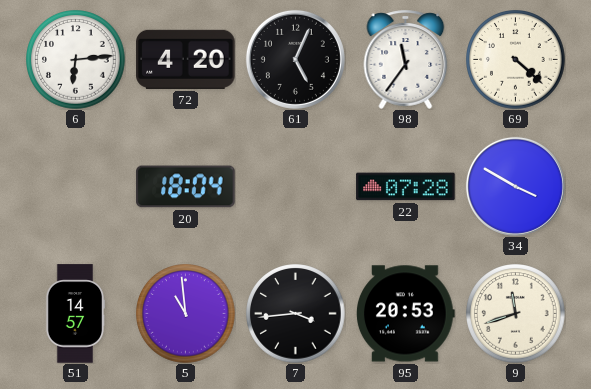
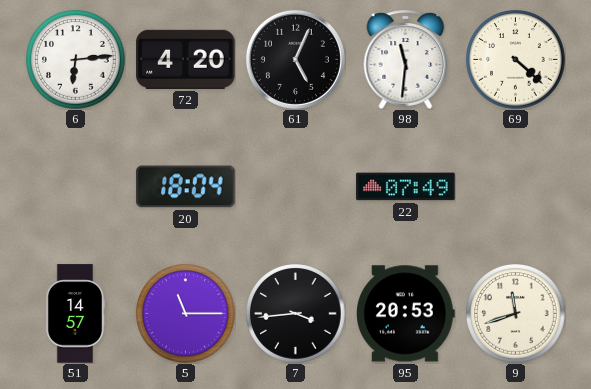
98: 11:36 -> 11:31
22: 07:28 -> 07:49
34: 3:50 -> none
5: 10:59 -> 11:15
